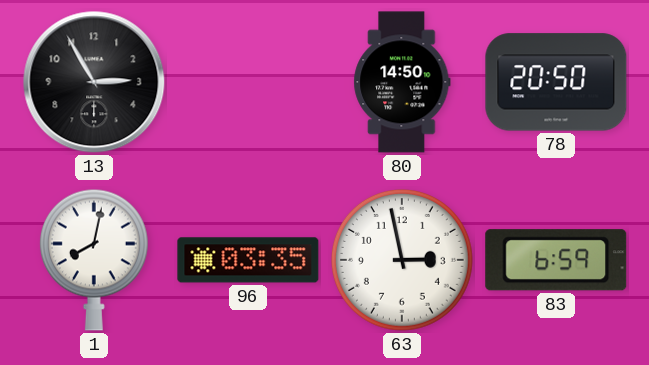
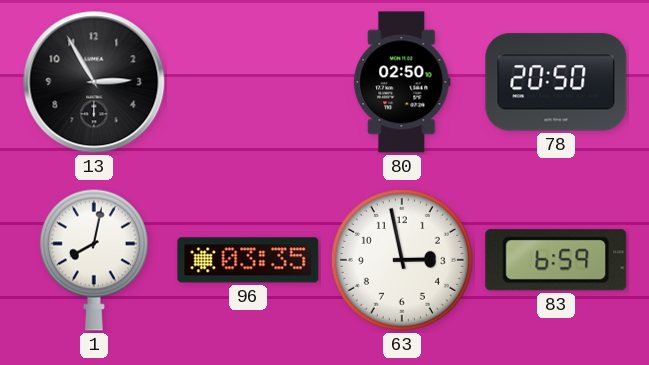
80: 14:50 -> 02:50
